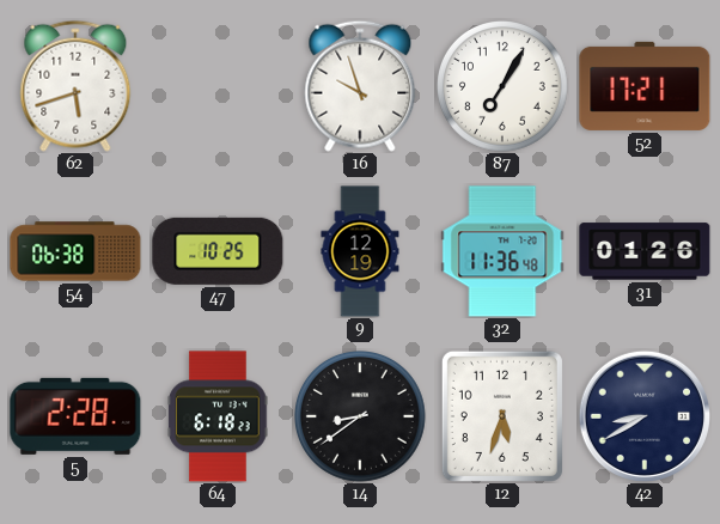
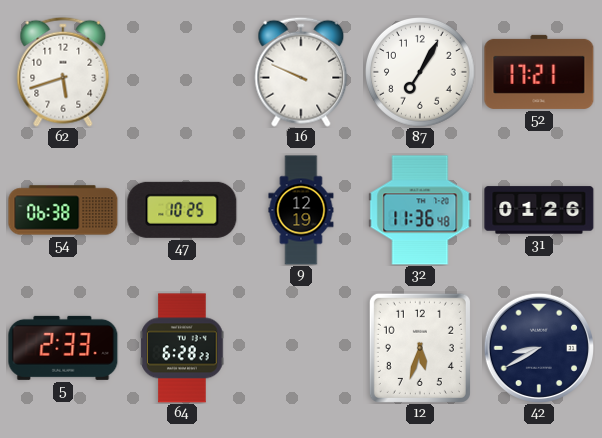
16: 9:57 -> 9:49
5: 2:28 -> 2:33
64: 6:18 -> 6:28
14: 8:39 -> none
